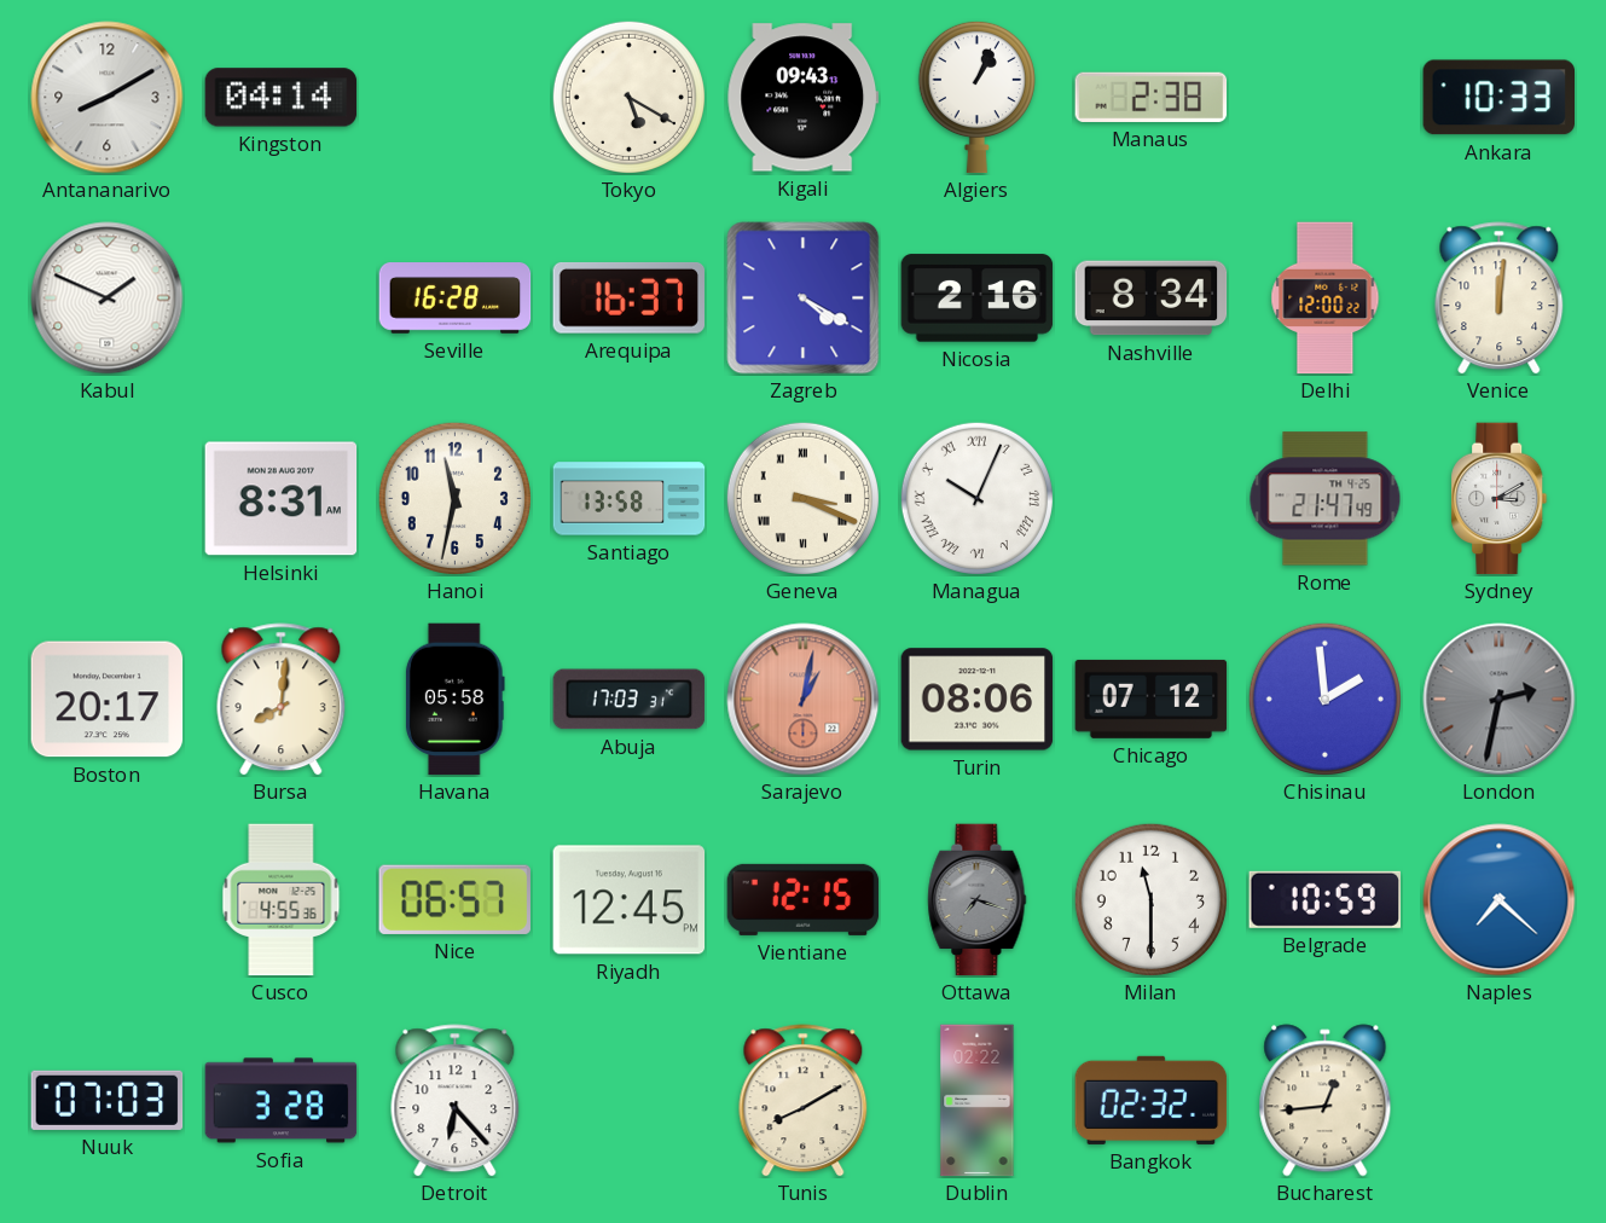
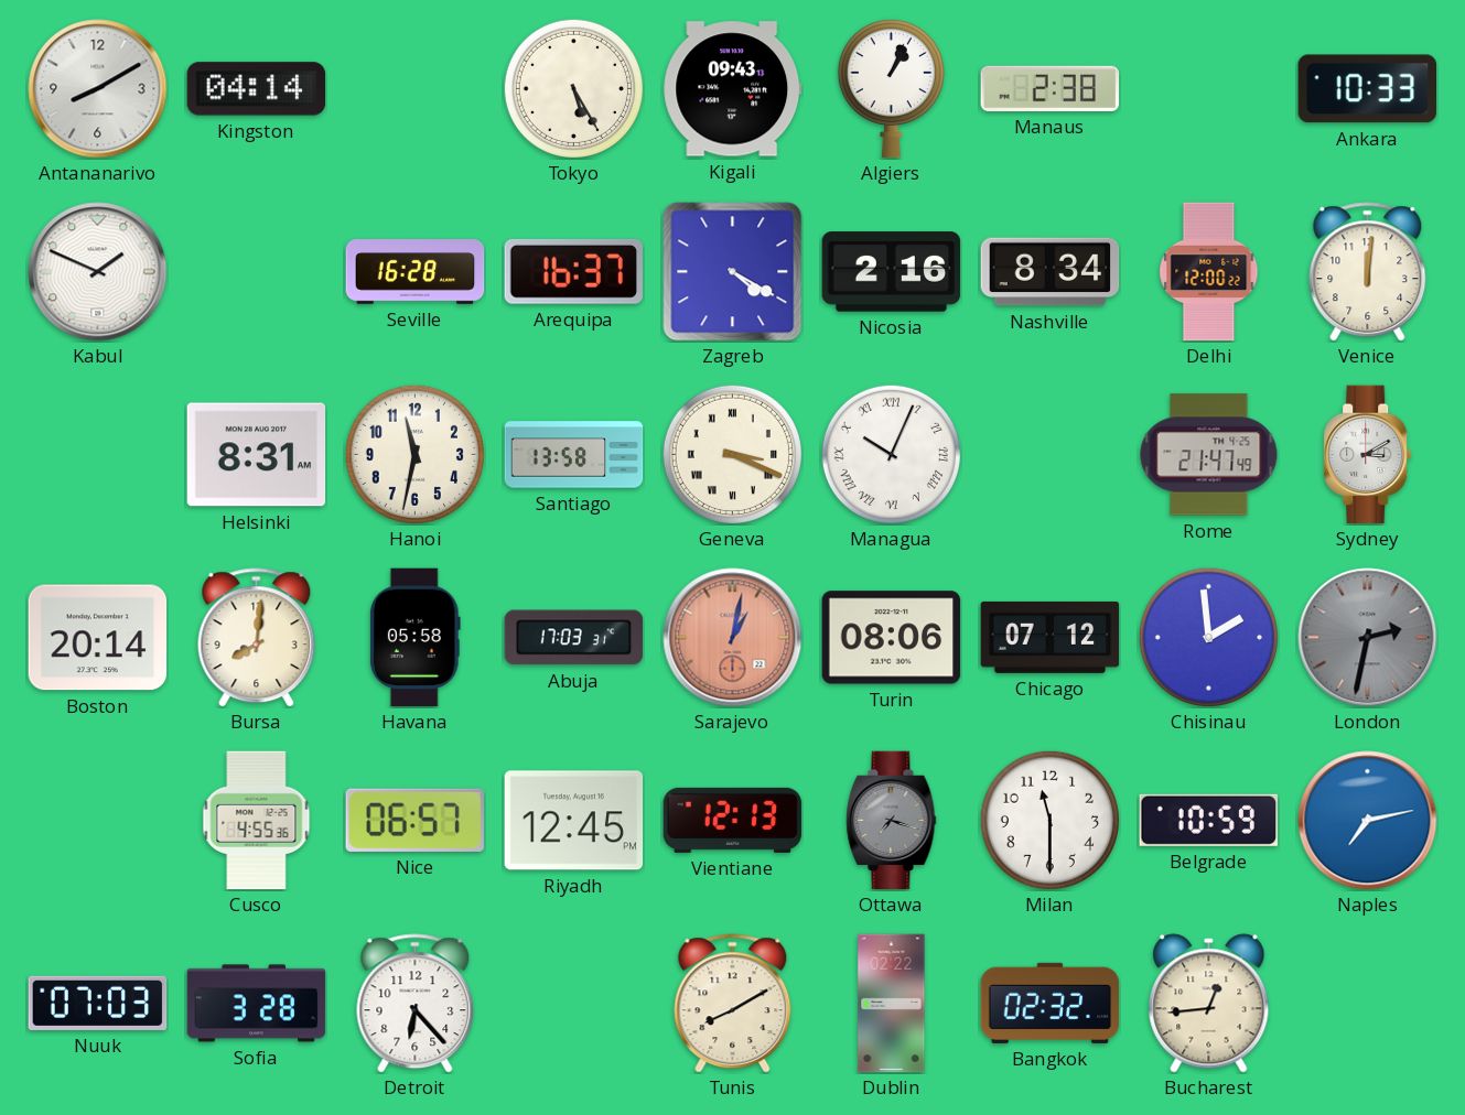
Tokyo: 5:20 -> 5:25
Boston: 20:17 -> 20:14
Vientiane: 12:15 -> 12:13
Naples: 7:22 -> 7:13
